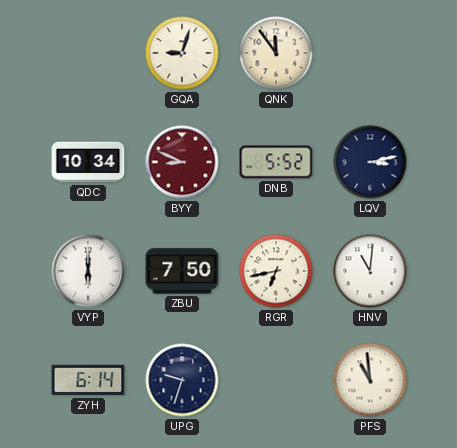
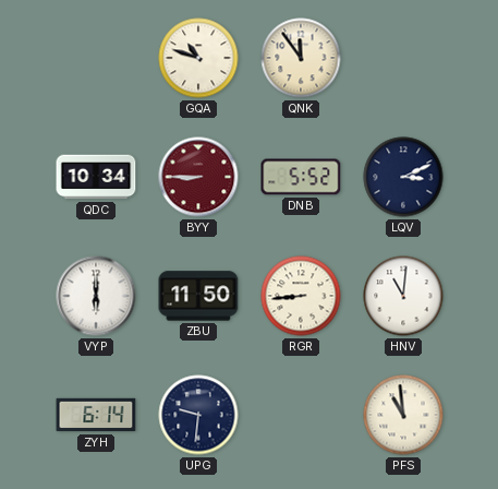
GQA: 9:03 -> 10:48
BYY: 8:49 -> 8:45
LQV: 3:13 -> 3:11
ZBU: 7:50 -> 11:50
RGR: 6:43 -> 8:44
UPG: 9:33 -> 9:31
